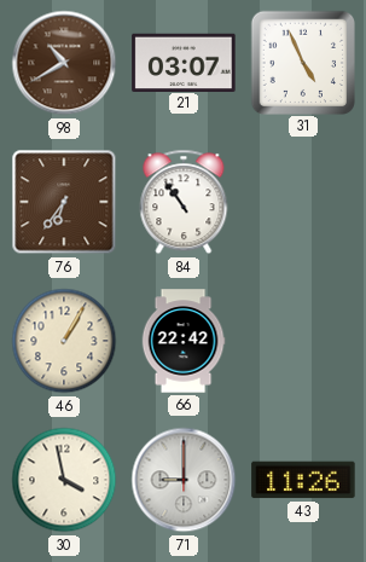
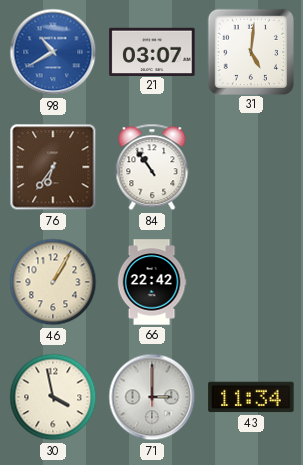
98 dial: brown -> blue
31: 4:56 -> 5:01
71: 9:00 -> 3:00
43: 11:26 -> 11:34
